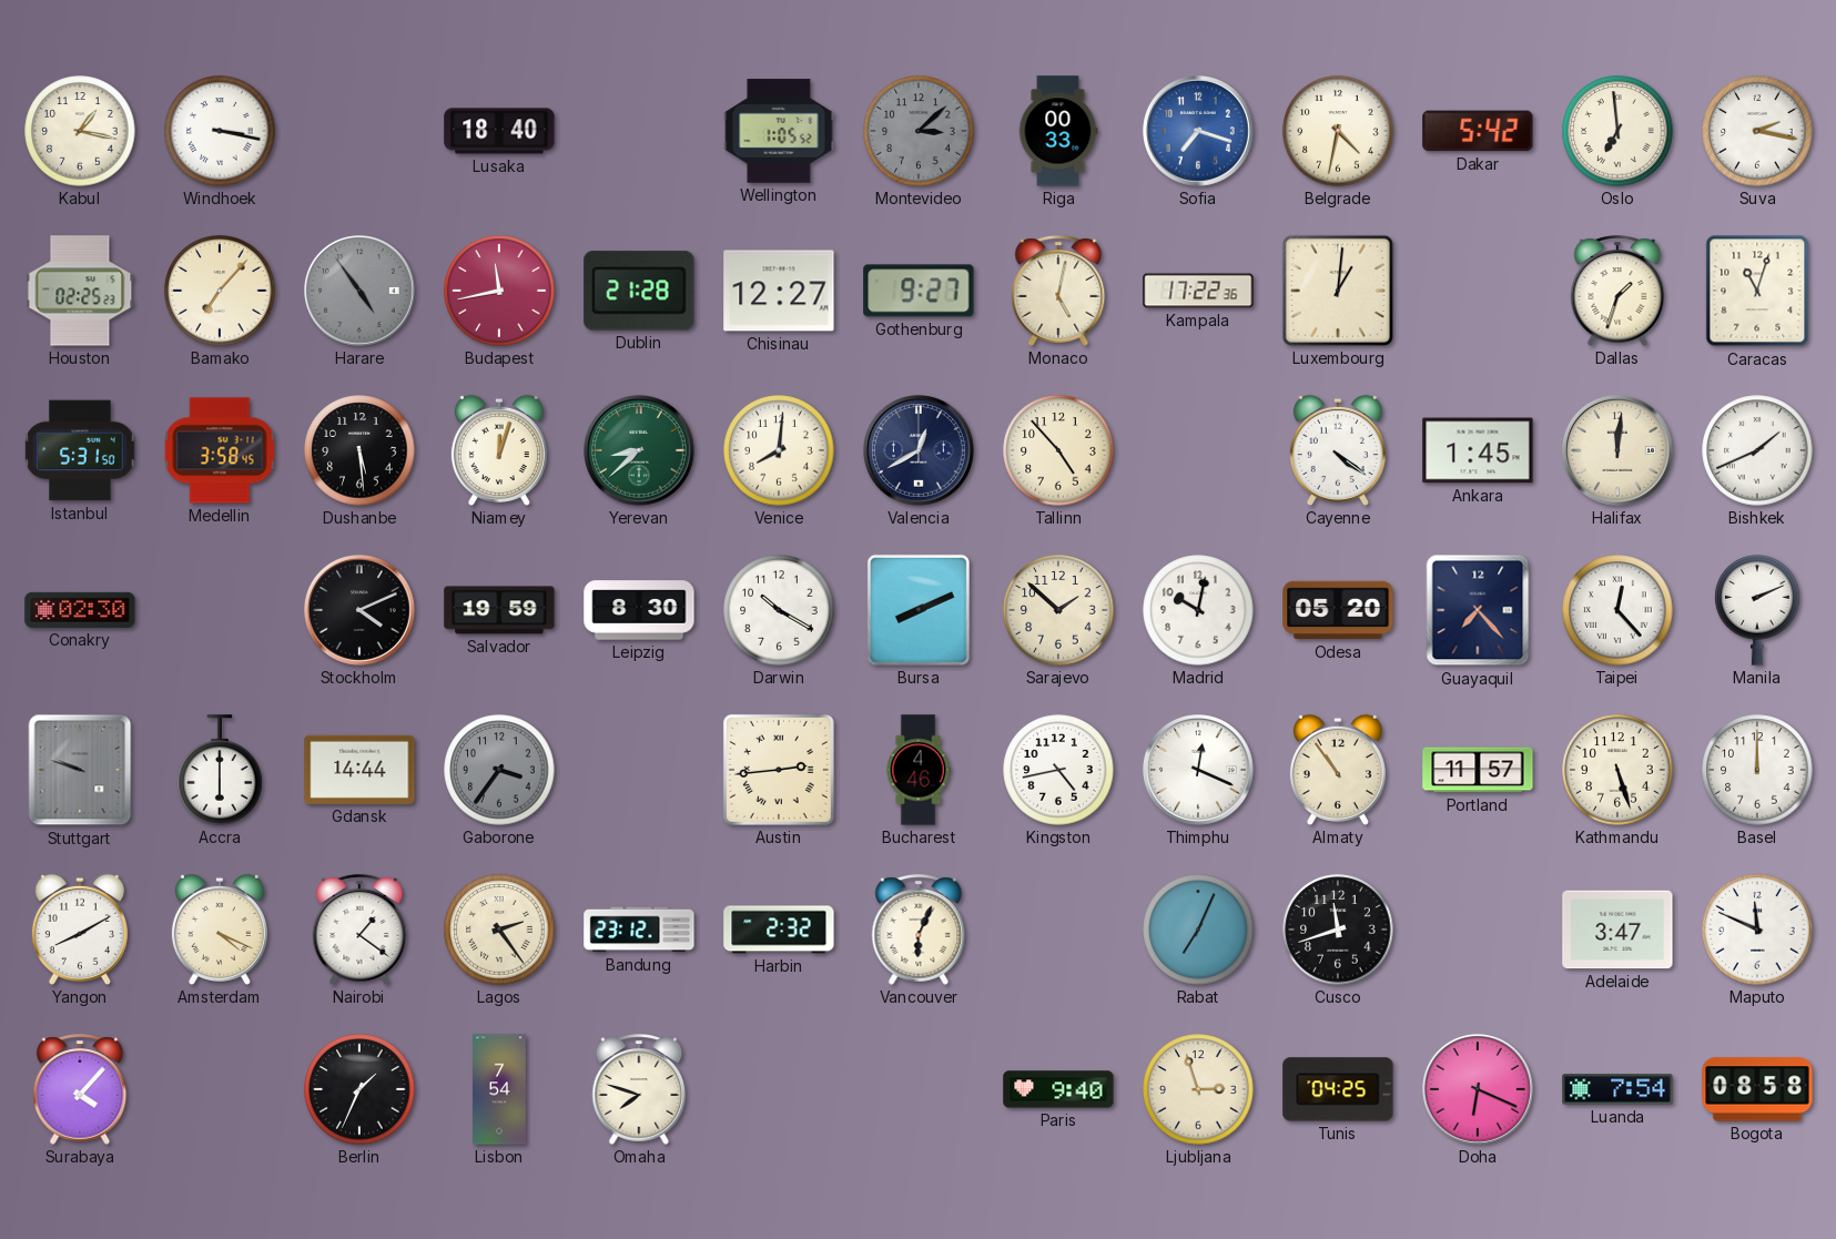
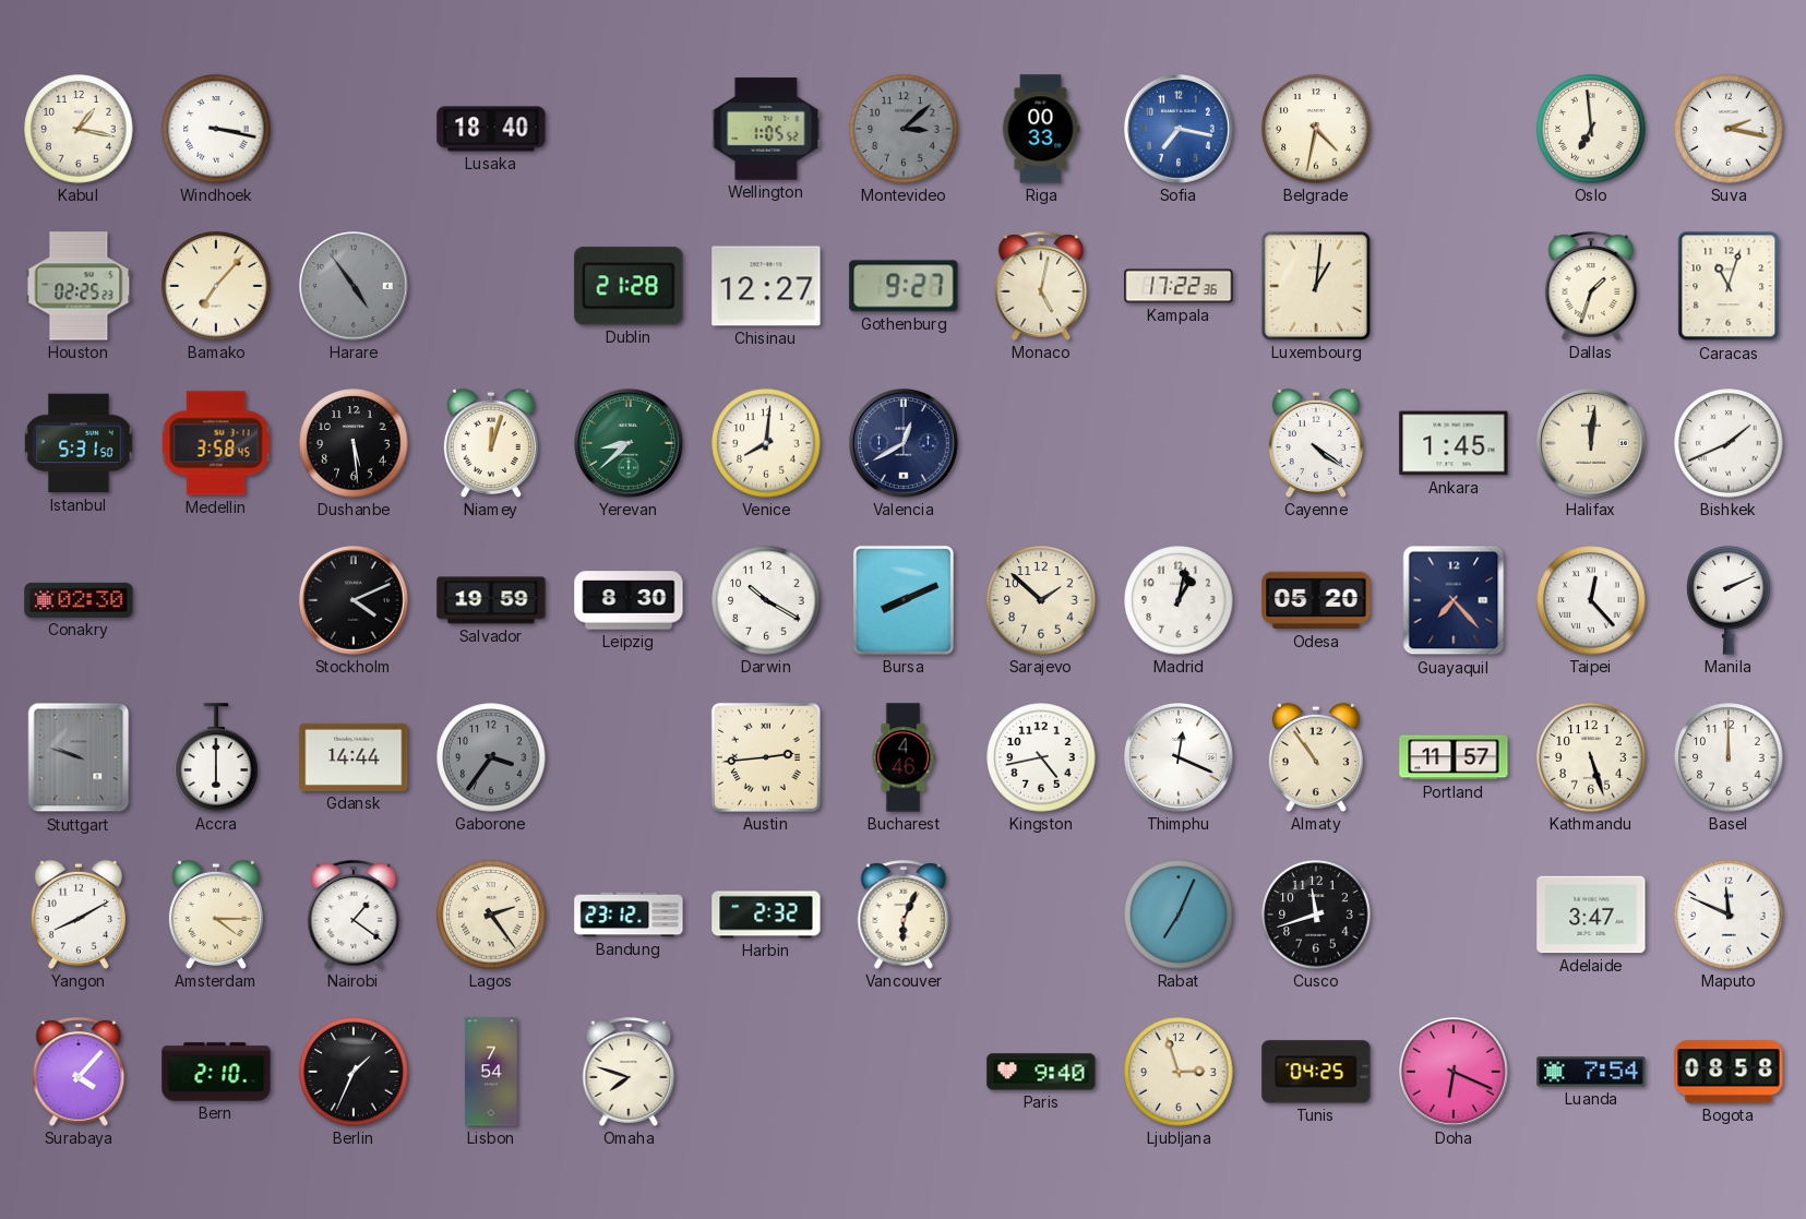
Sofia: 7:18 -> 7:17
Dakar: 5:42 -> none
Budapest: 11:43 -> none
Tallinn: 4:53 -> none
Madrid: 10:02 -> 1:02
Amsterdam: 4:19 -> 4:15
Bern: none -> 2:10
